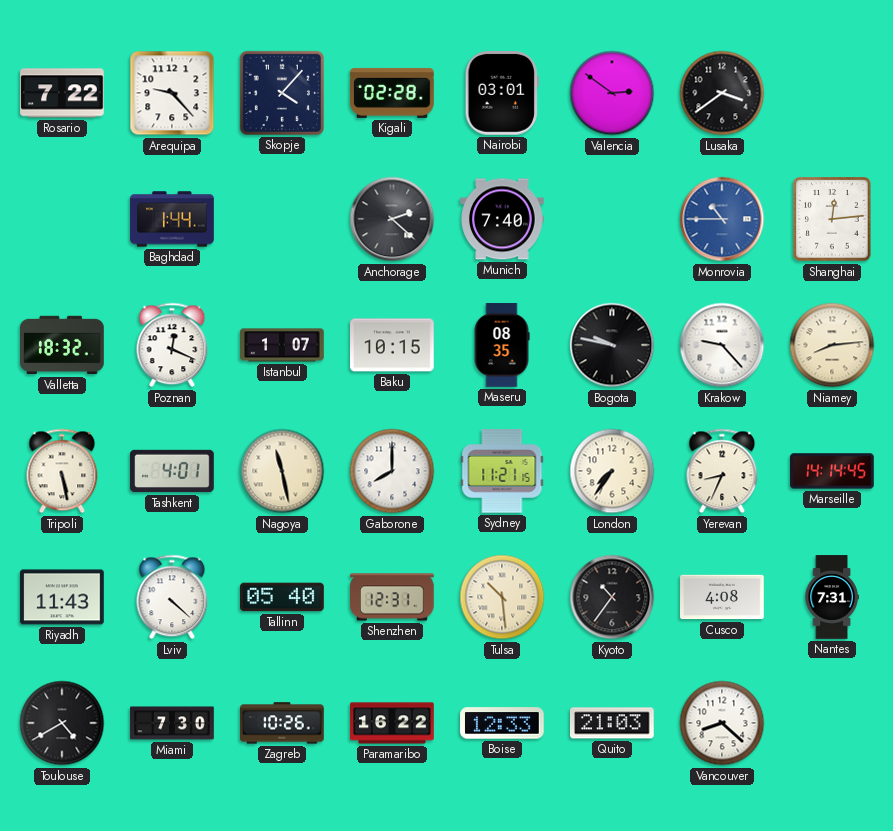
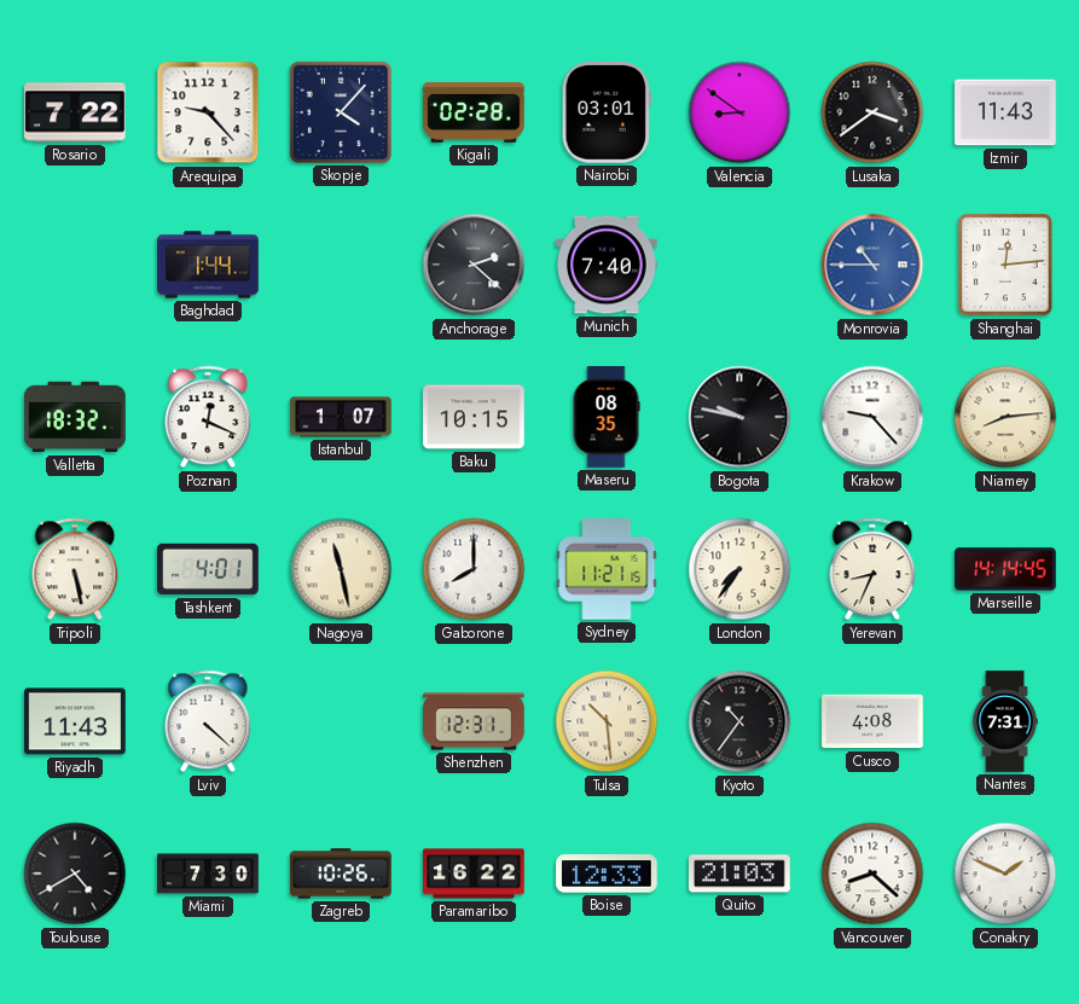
Valencia: 2:51 -> 8:51
Izmir: none -> 11:43
Tallinn: 05:40 -> none
Conakry: none -> 1:49
